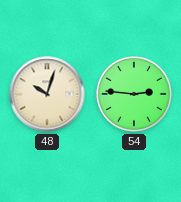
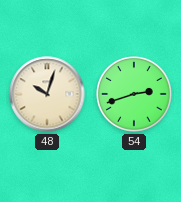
54: 2:46 -> 2:42
